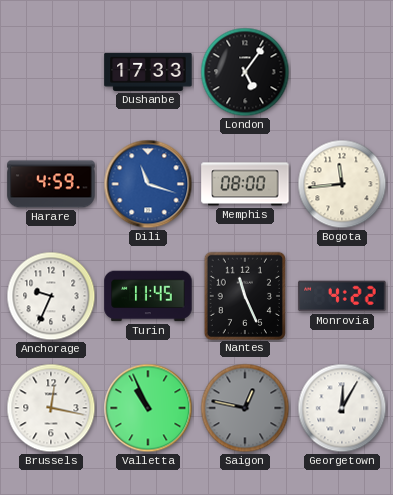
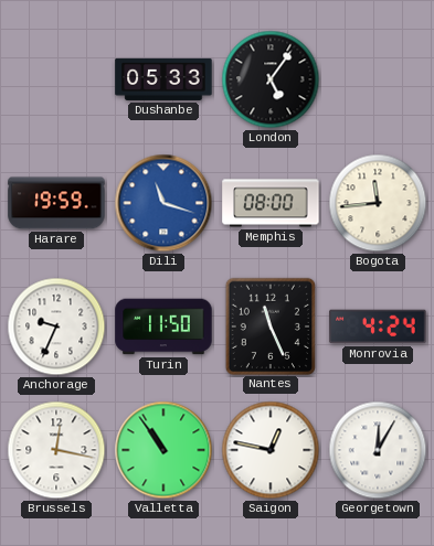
Dushanbe: 17:33 -> 05:33
Harare: 4:59 -> 19:59
Turin: 11:45 -> 11:50
Monrovia: 4:22 -> 4:24
Valletta: 10:56 -> 10:54
Saigon dial: grey -> white
